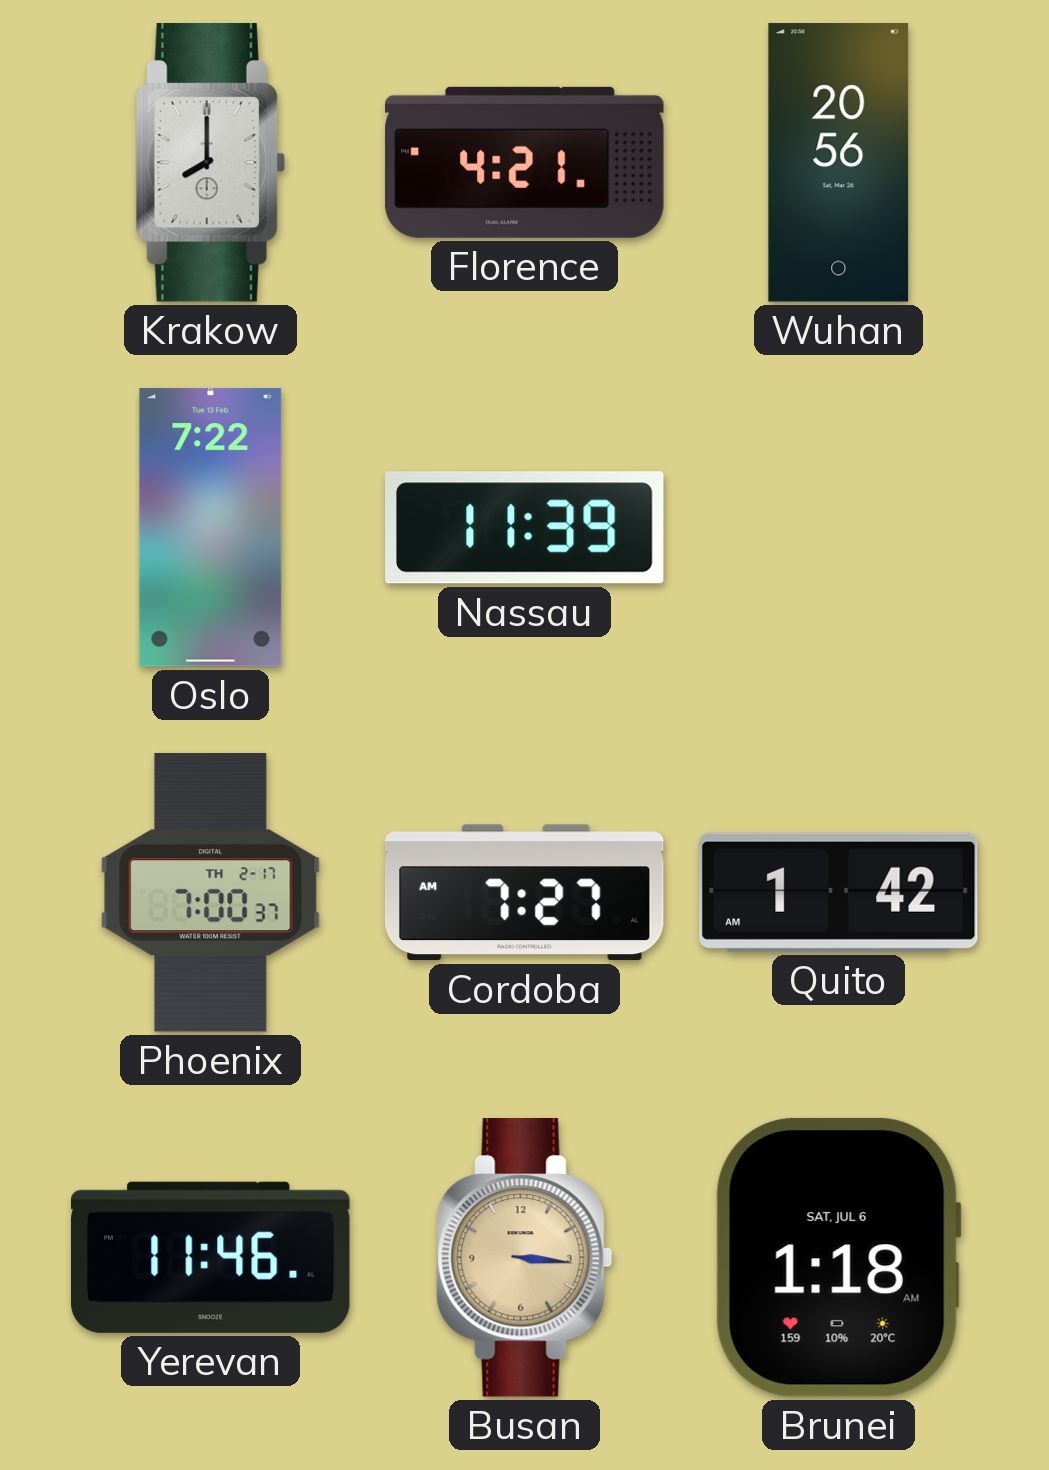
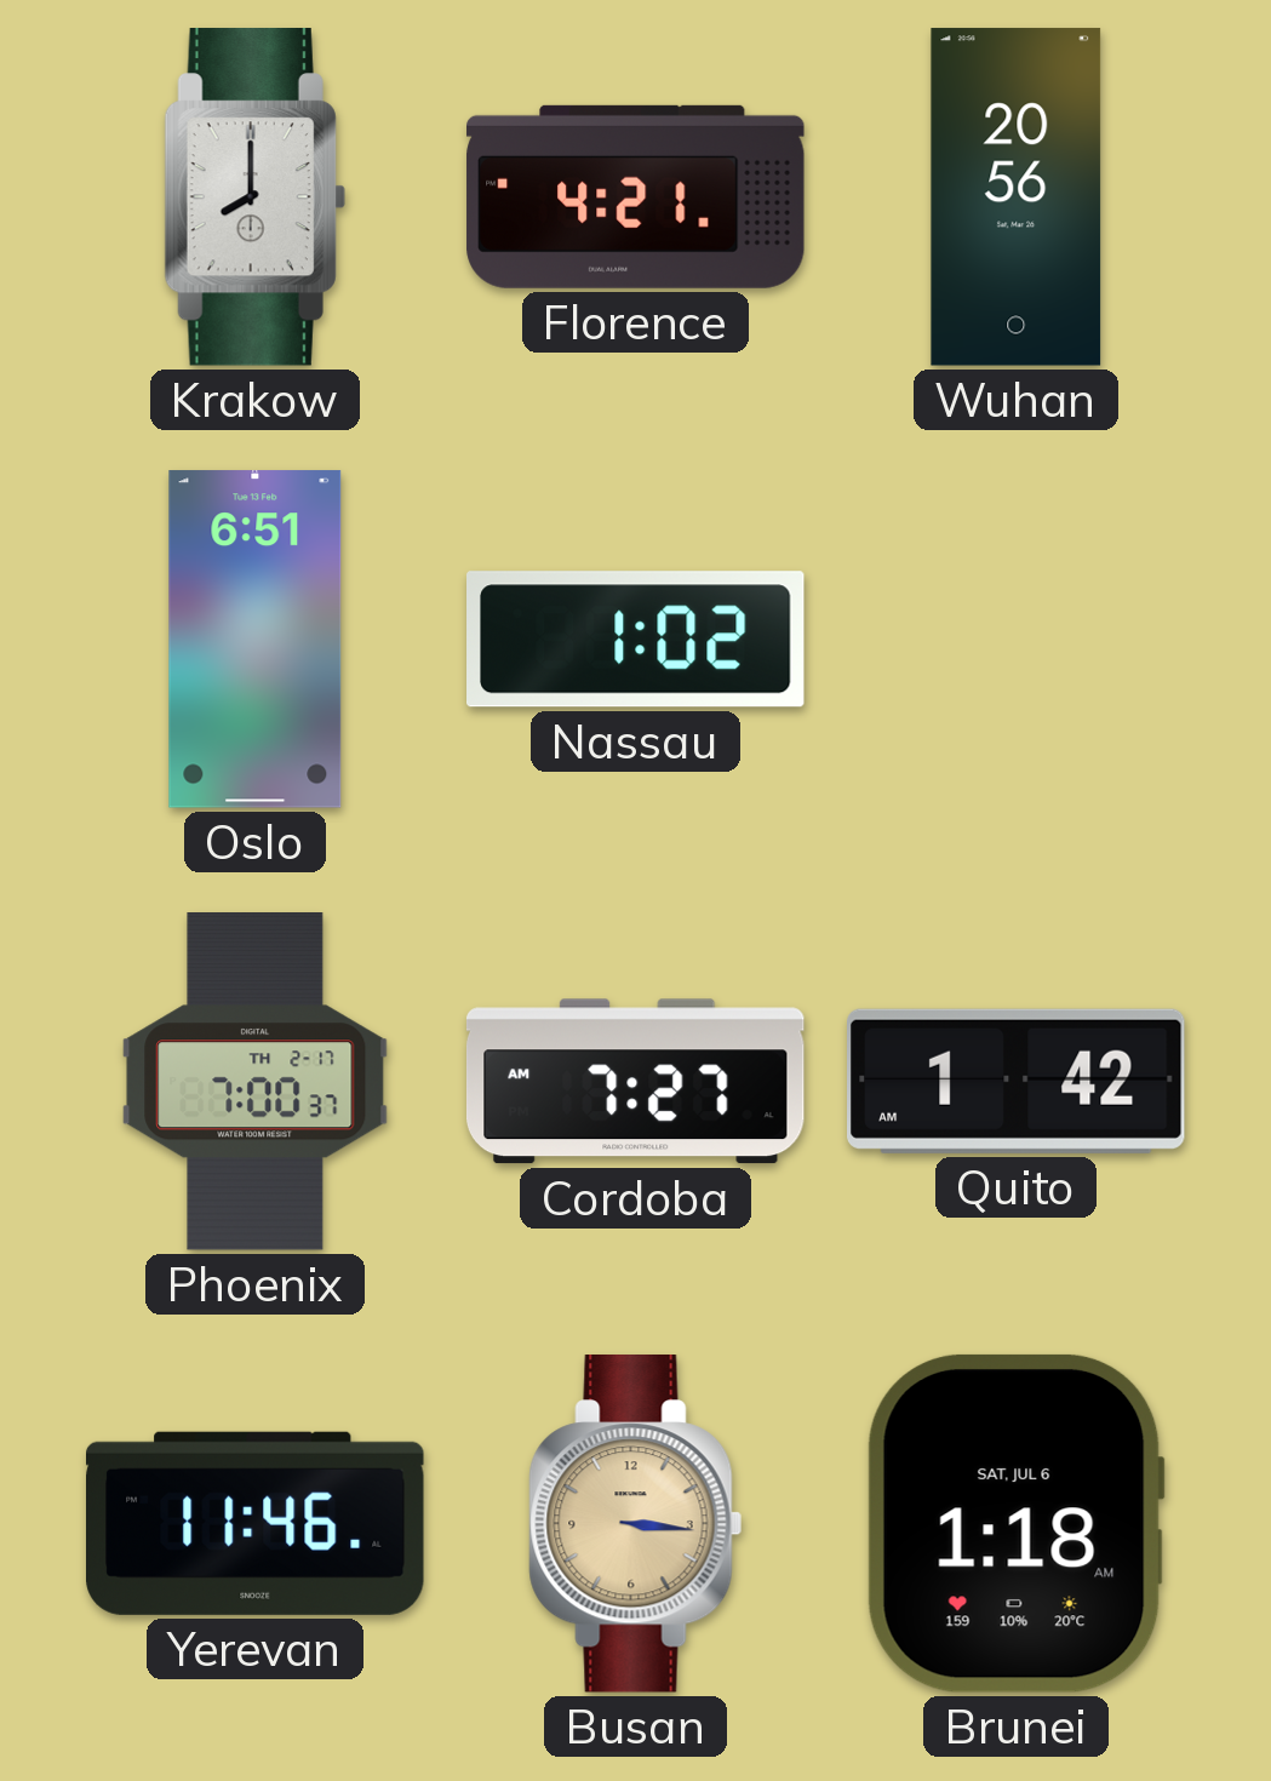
Oslo: 7:22 -> 6:51
Nassau: 11:39 -> 1:02
